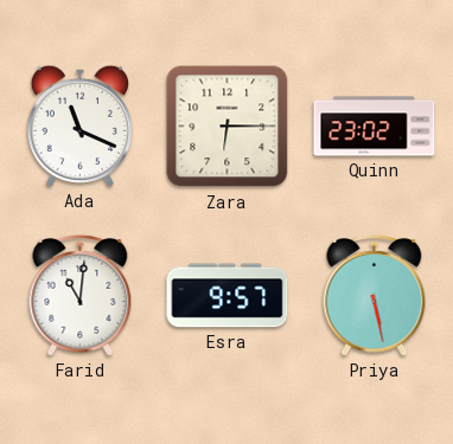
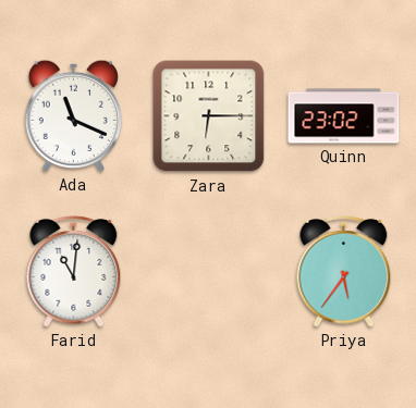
Esra: 9:57 -> none
Priya: 5:28 -> 5:36
